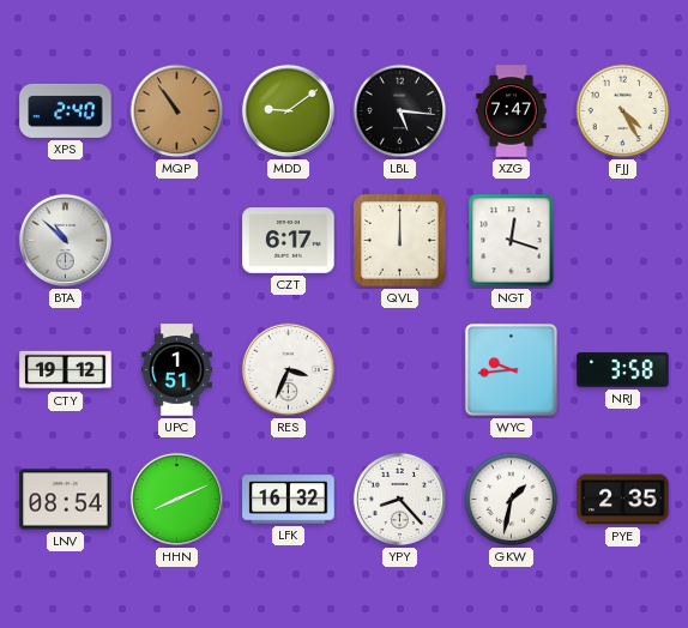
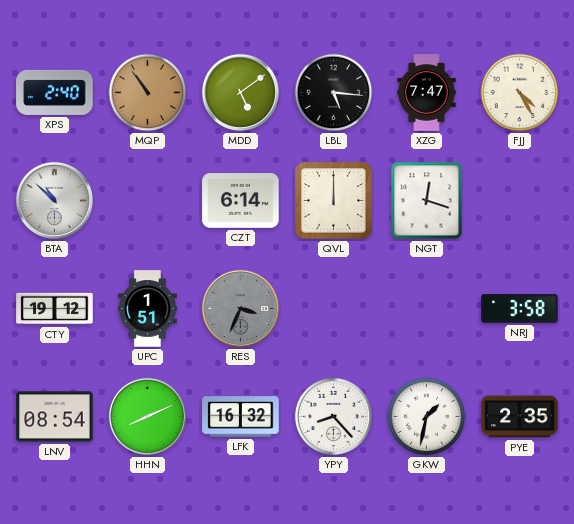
MDD: 9:09 -> 5:09
CZT: 6:17 -> 6:14
RES dial: white -> grey
WYC: 9:44 -> none
